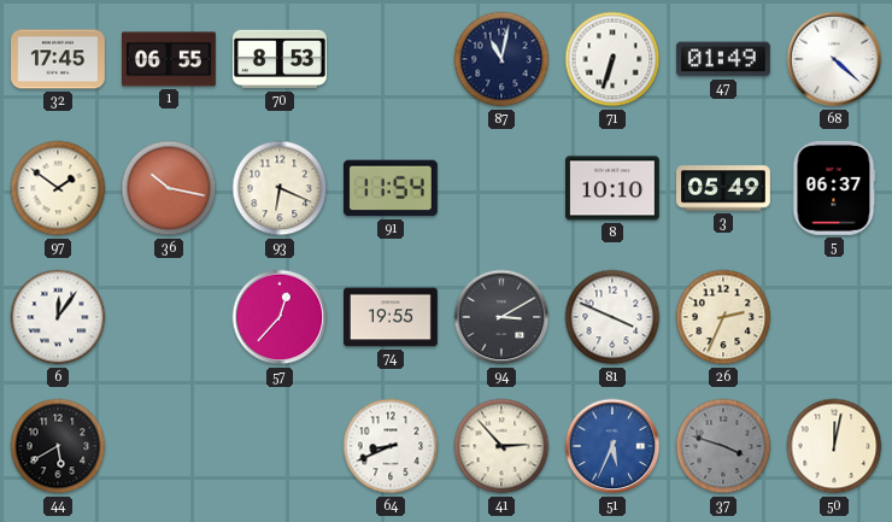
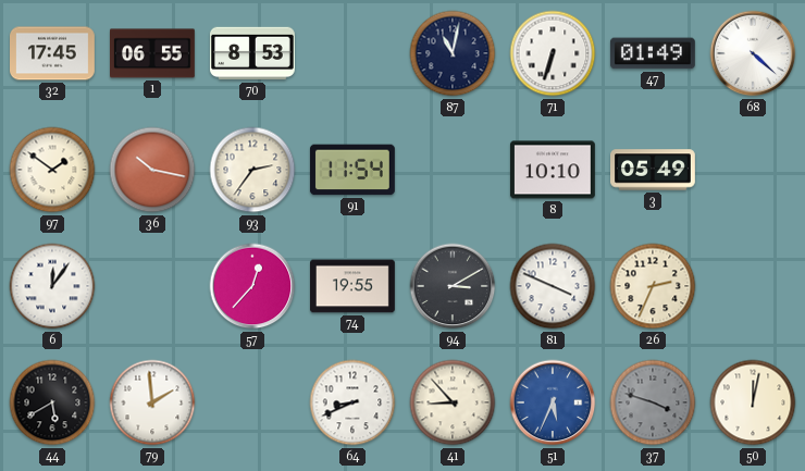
93: 6:19 -> 2:36
5: 06:37 -> none
79: none -> 1:59
41: 2:53 -> 8:53
